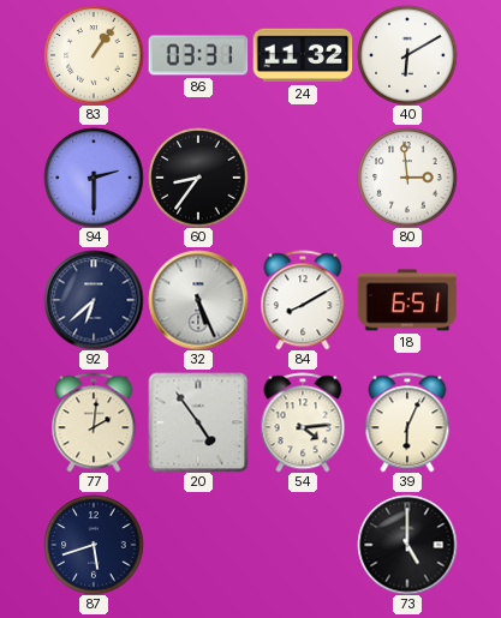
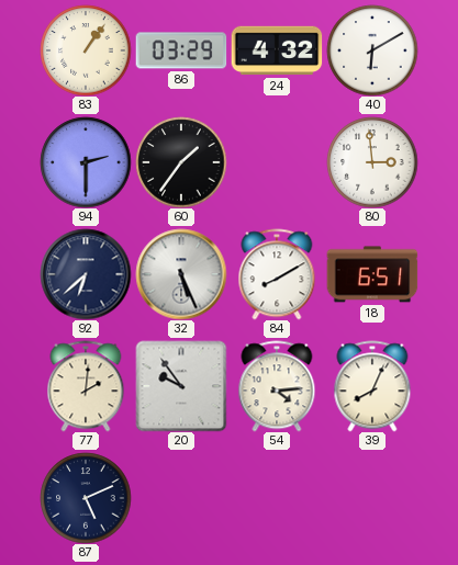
86: 03:31 -> 03:29
24: 11:32 -> 4:32
60: 8:36 -> 1:36
20: 4:54 -> 9:54
39: 6:04 -> 8:04
87: 5:42 -> 5:11
73: 5:00 -> none
